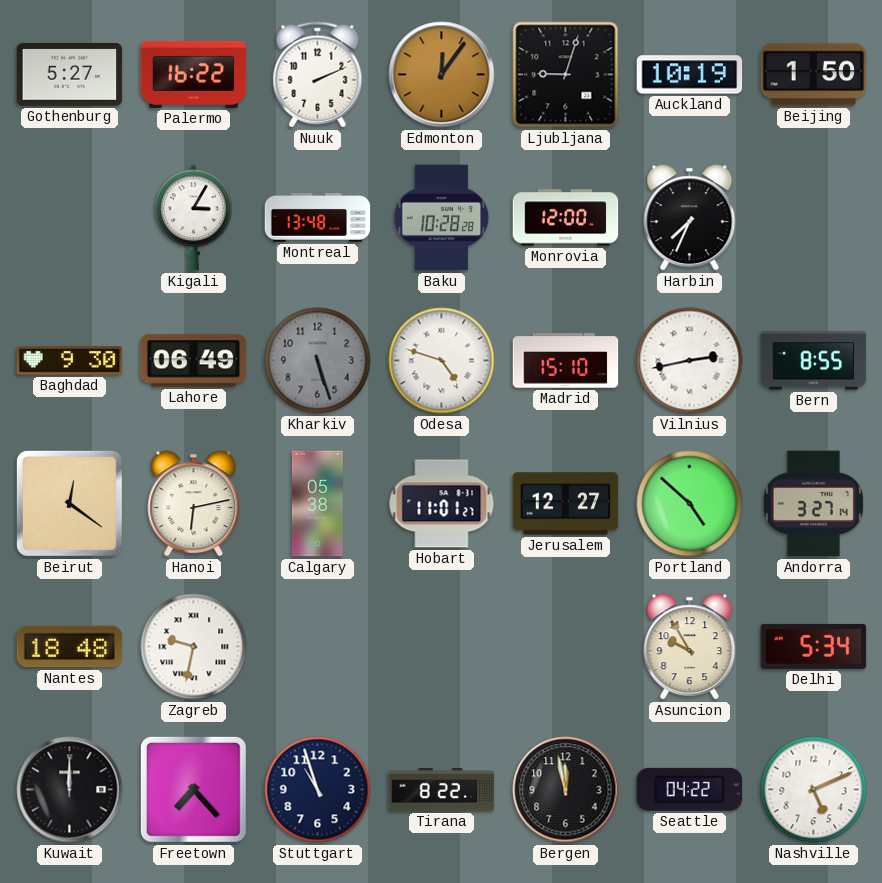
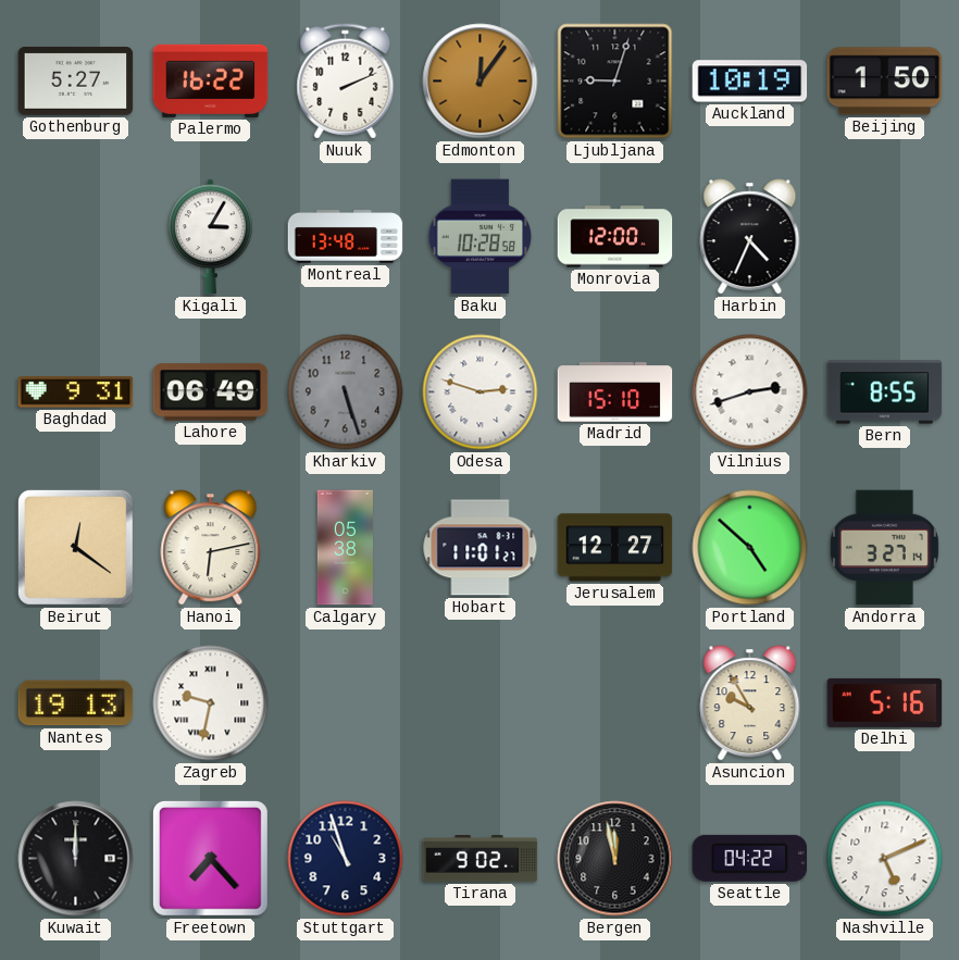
Baku: 10:28:28 -> 10:28:58
Harbin: 7:34 -> 4:34
Baghdad: 9:30 -> 9:31
Odesa: 4:48 -> 2:48
Vilnius: 2:43 -> 2:42
Nantes: 18:48 -> 19:13
Delhi: 5:34 -> 5:16
Tirana: 8:22 -> 9:02
